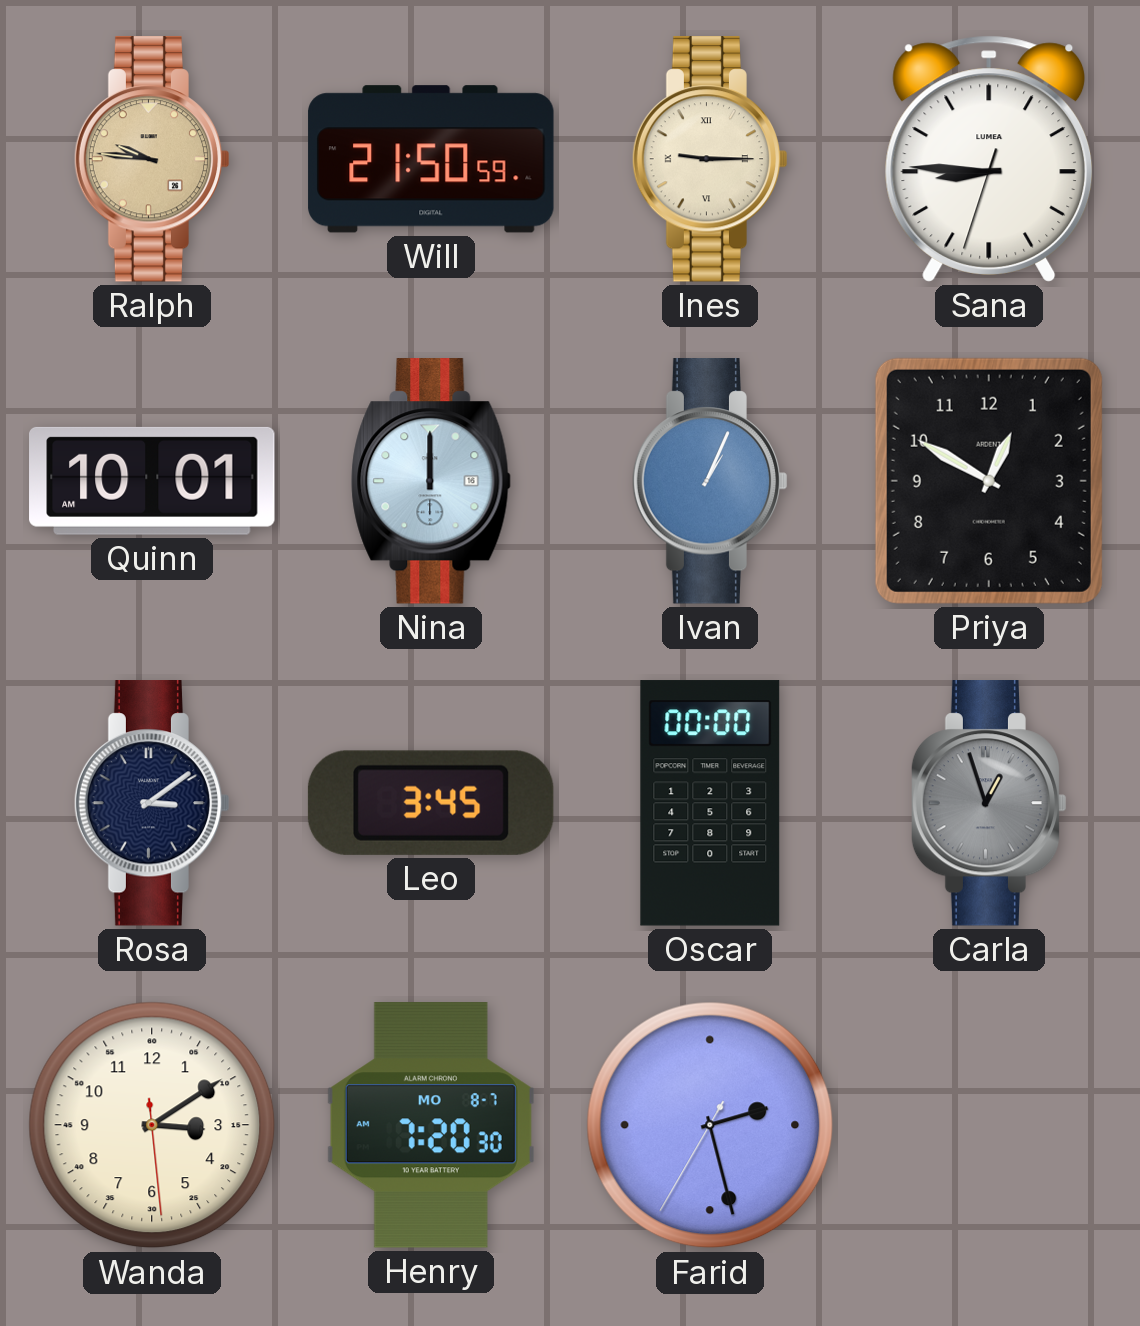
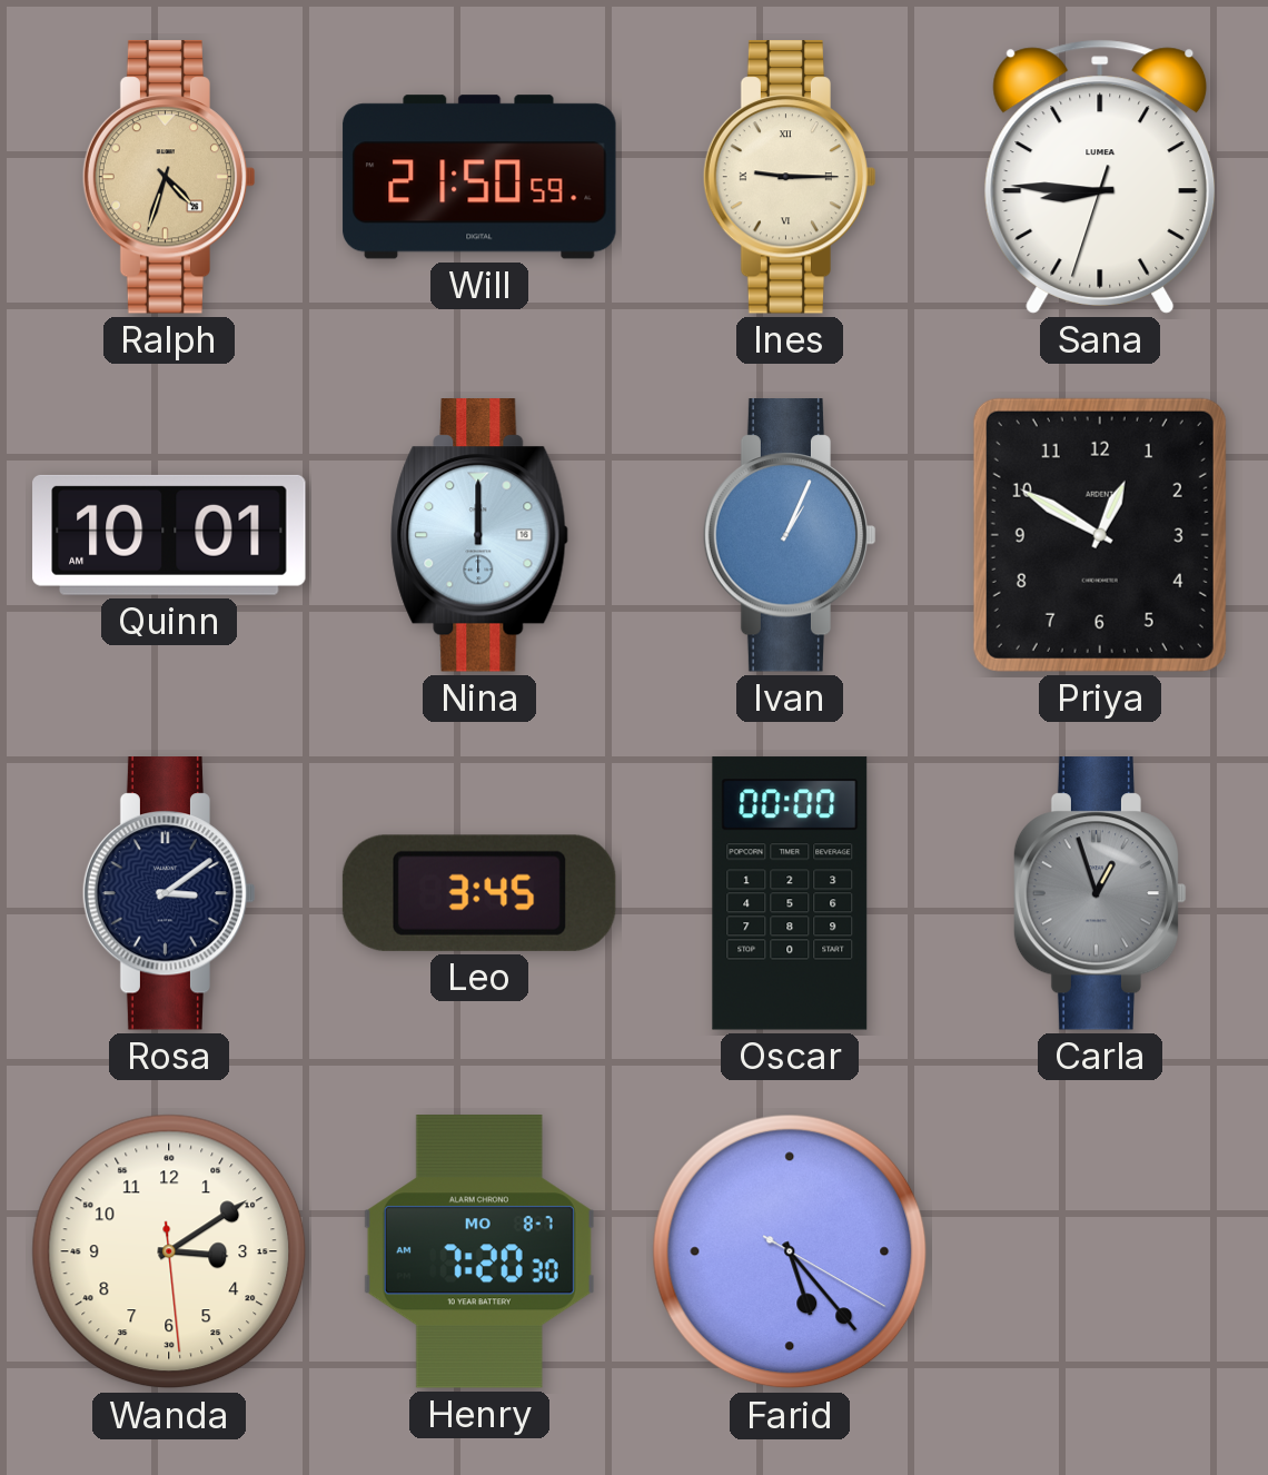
Ralph: 9:46 -> 4:33
Farid: 2:27 -> 5:23
